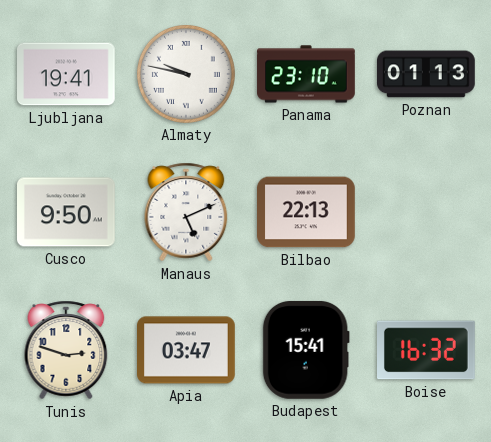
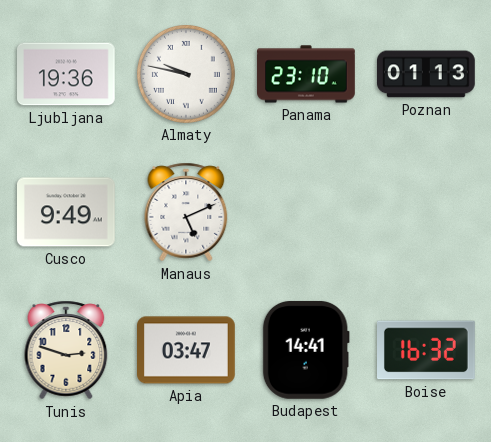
Ljubljana: 19:41 -> 19:36
Cusco: 9:50 -> 9:49
Bilbao: 22:13 -> none
Budapest: 15:41 -> 14:41
